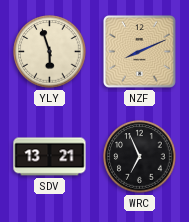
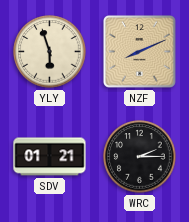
SDV: 13:21 -> 01:21
WRC: 6:56 -> 2:15
